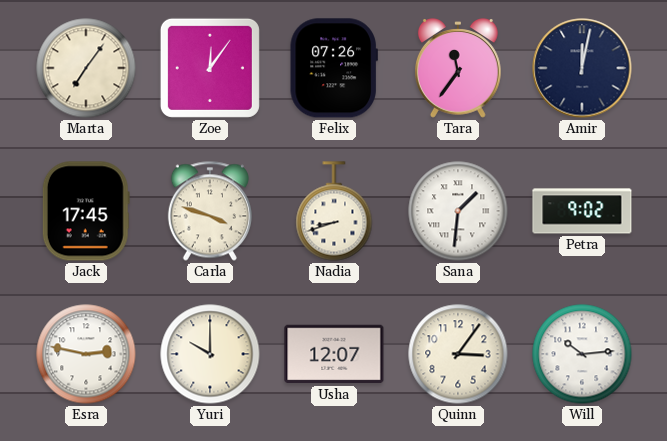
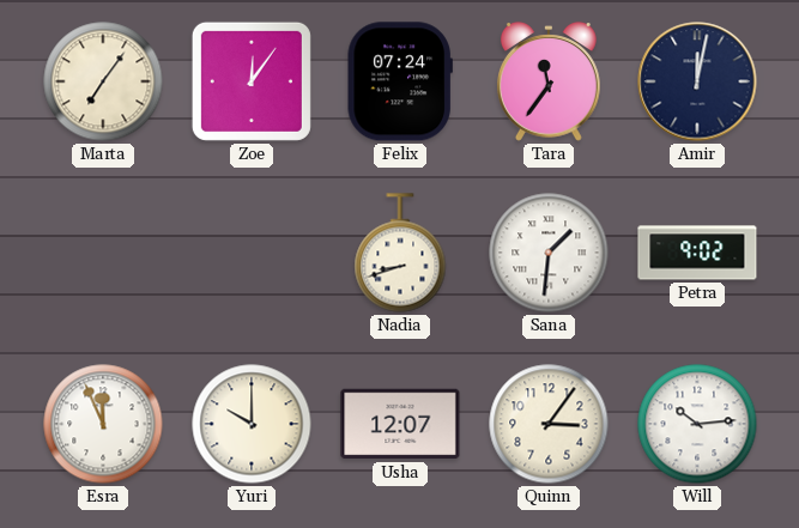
Felix: 07:26 -> 07:24
Jack: 17:45 -> none
Carla: 3:48 -> none
Esra: 2:47 -> 11:56
